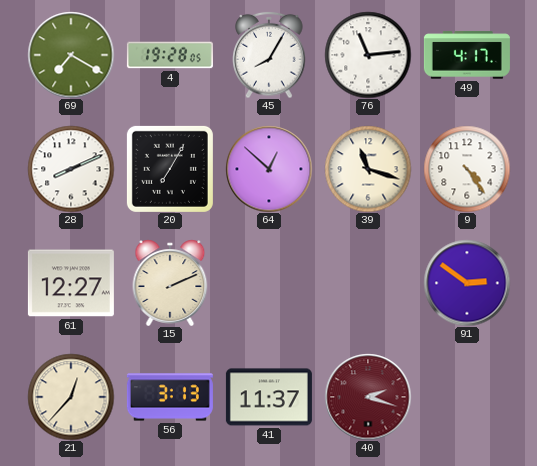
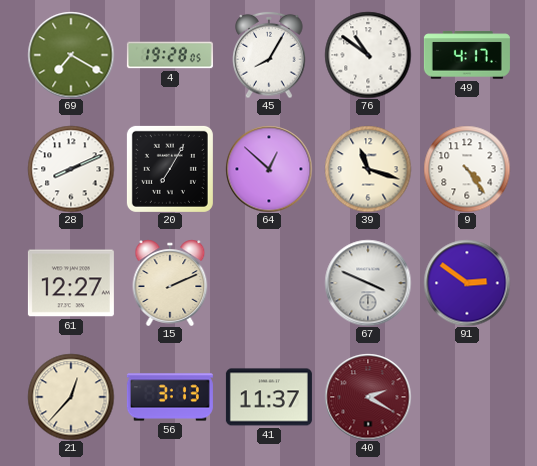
76: 11:14 -> 10:51
67: none -> 3:49
40: 2:18 -> 2:20
